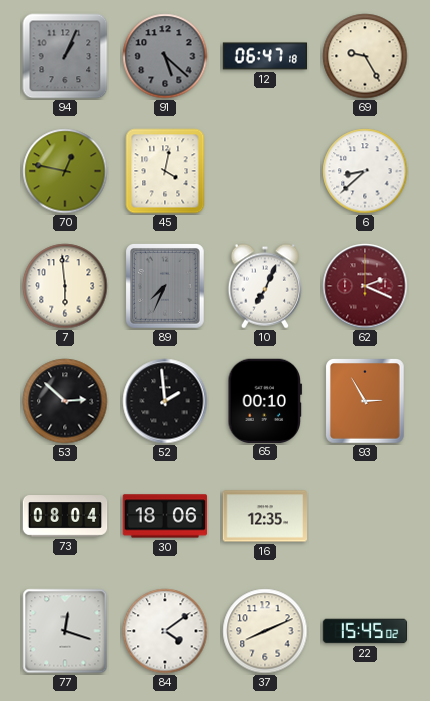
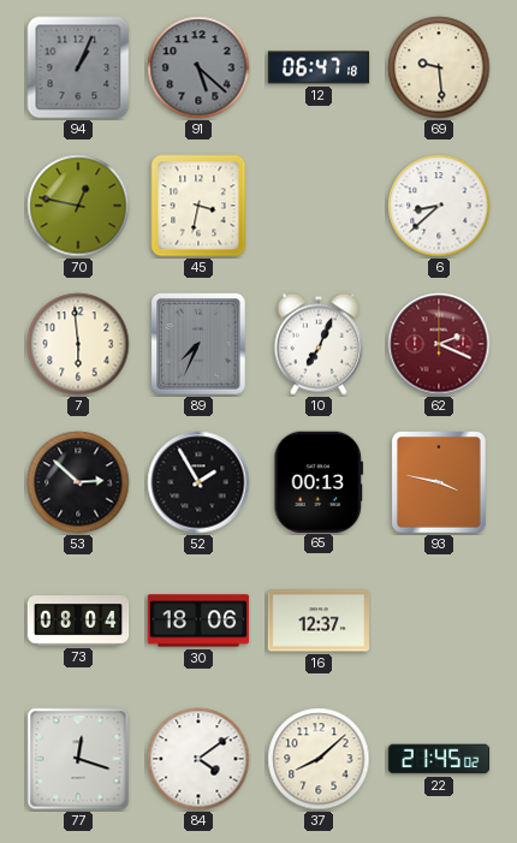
69: 9:25 -> 9:29
45: 4:02 -> 3:32
52: 1:59 -> 1:55
65: 00:10 -> 00:13
93: 2:55 -> 3:47
16: 12:35 -> 12:37
37: 8:11 -> 8:08
22: 15:45 -> 21:45
